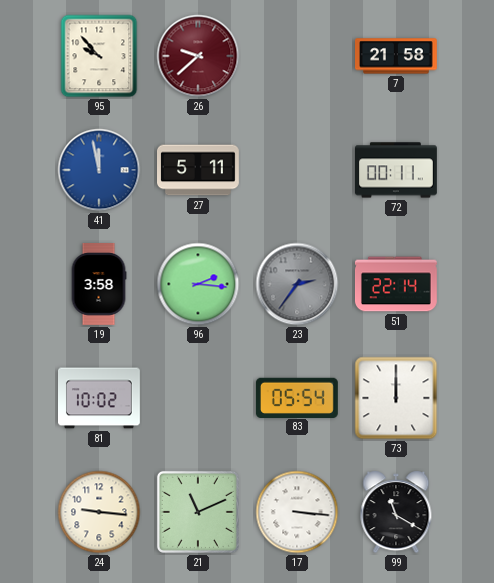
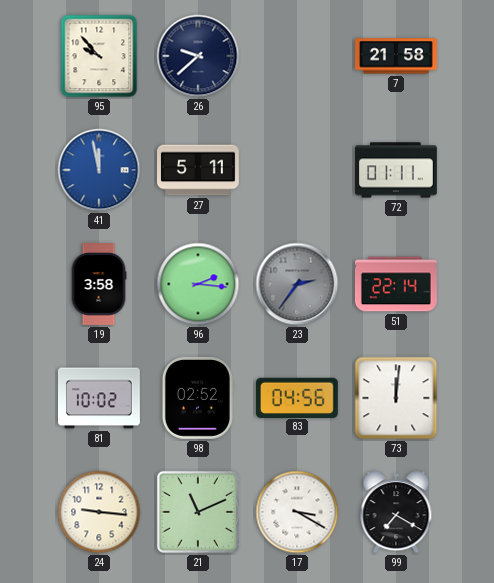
26 dial: burgundy -> navy
72: 00:11 -> 01:11
98: none -> 02:52
83: 05:54 -> 04:56
73: 12:00 -> 12:01
17: 3:16 -> 3:20
99: 11:20 -> 7:20
